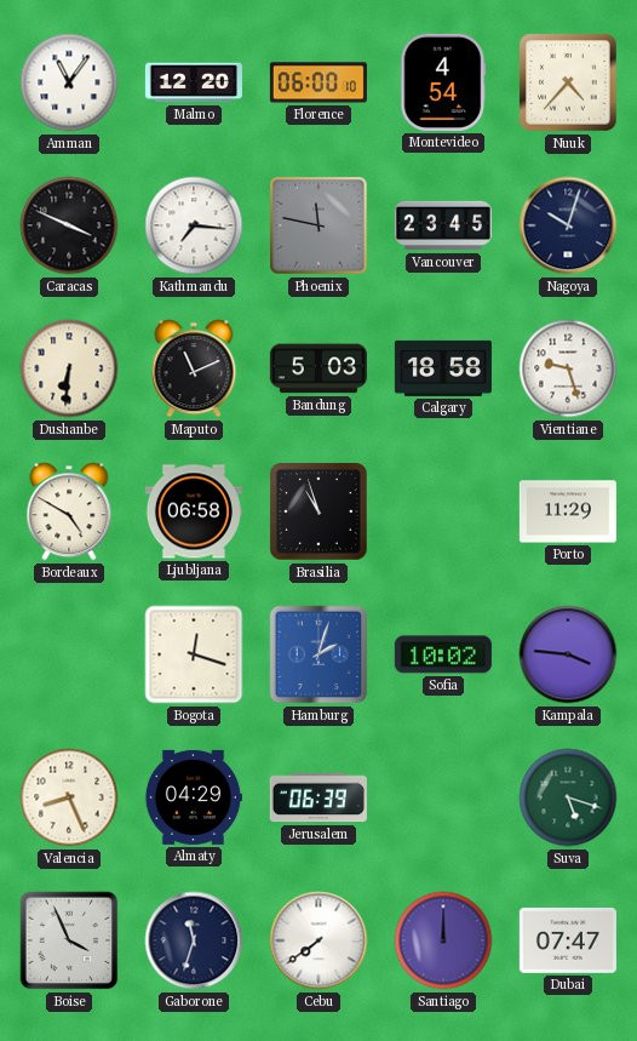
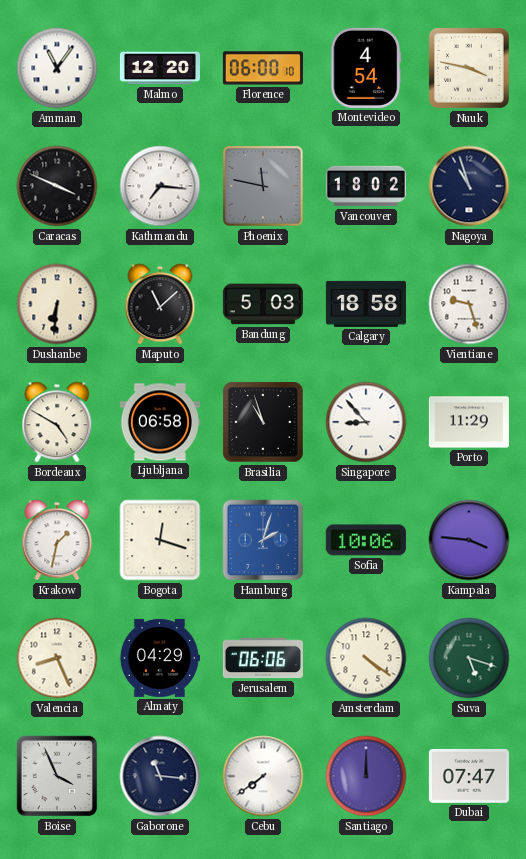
Nuuk: 4:37 -> 3:47
Vancouver: 23:45 -> 18:02
Nagoya: 10:03 -> 10:57
Maputo: 11:11 -> 11:08
Singapore: none -> 8:53
Krakow: none -> 1:32
Sofia: 10:02 -> 10:06
Jerusalem: 06:39 -> 06:06
Amsterdam: none -> 4:21
Gaborone: 11:33 -> 11:16
